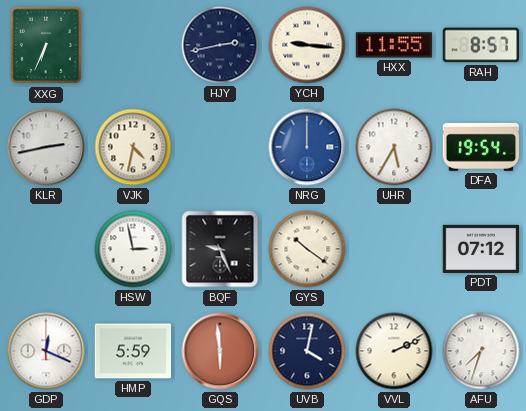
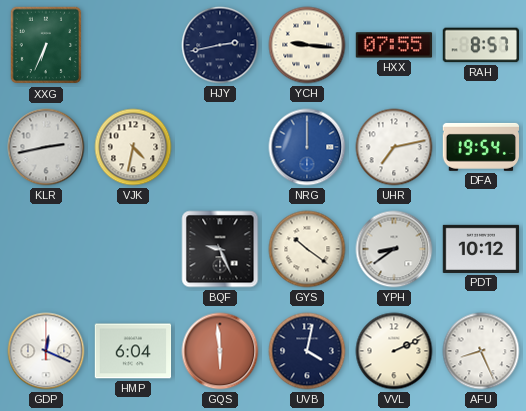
HXX: 11:55 -> 07:55
UHR: 5:35 -> 7:13
HSW: 2:58 -> none
YPH: none -> 8:39
PDT: 07:12 -> 10:12
HMP: 5:59 -> 6:04
AFU: 7:33 -> 8:26
